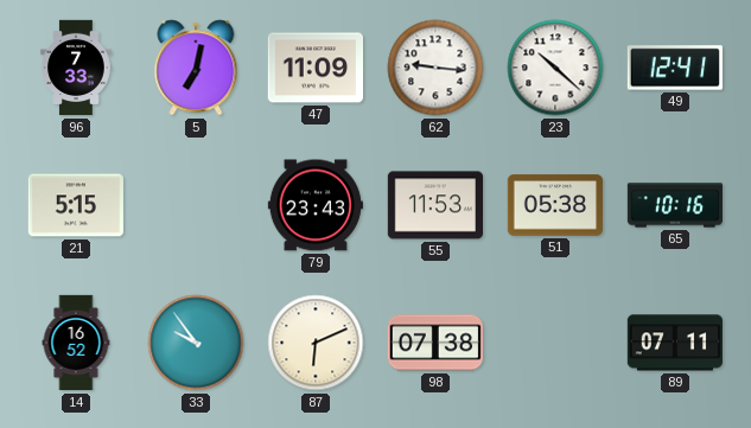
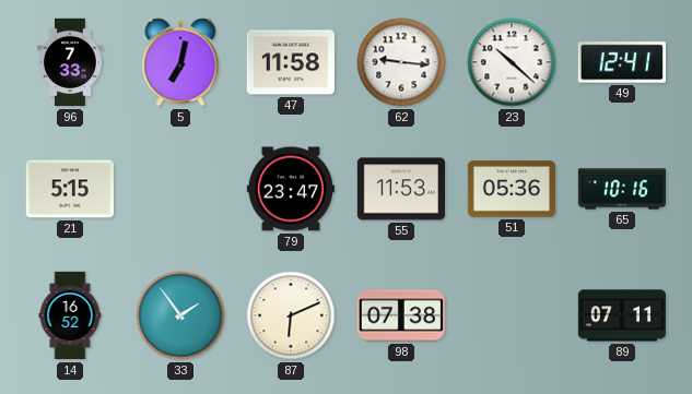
47: 11:09 -> 11:58
79: 23:43 -> 23:47
51: 05:38 -> 05:36
33: 9:54 -> 1:54
